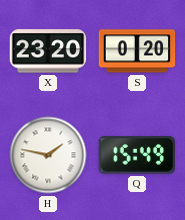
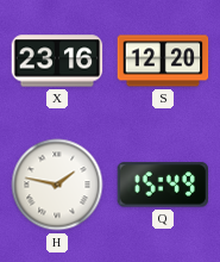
X: 23:20 -> 23:16
S: 0:20 -> 12:20
